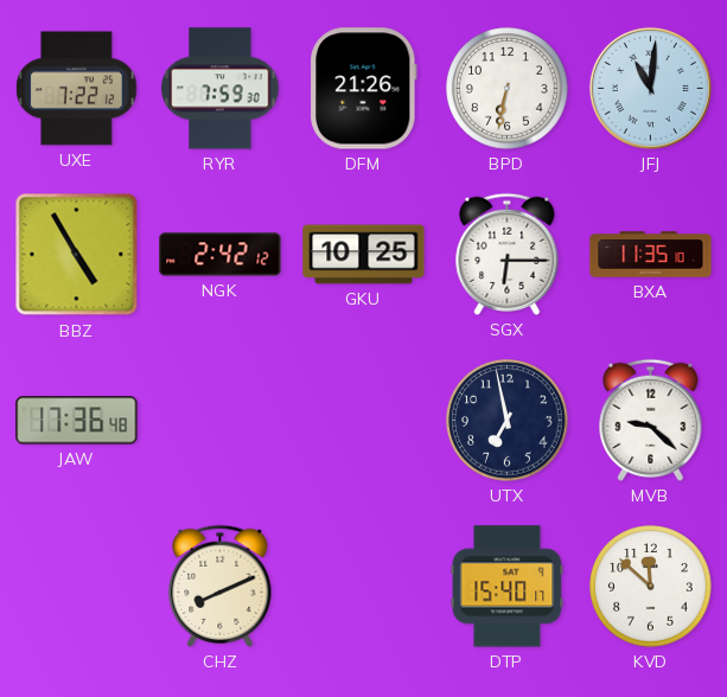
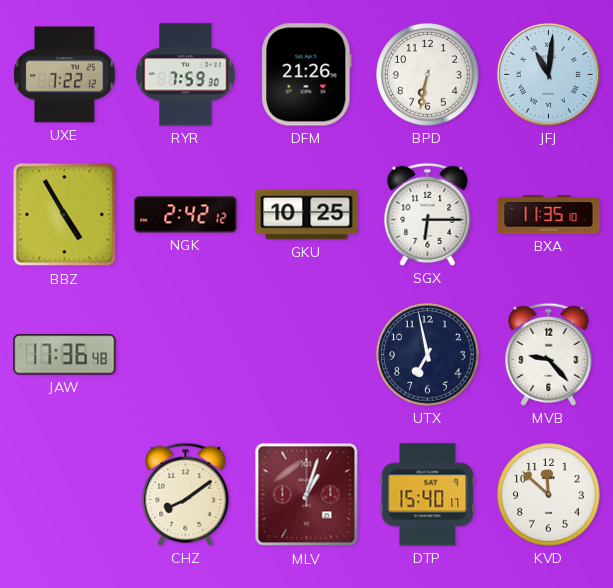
MVB: 9:22 -> 9:23
CHZ: 8:11 -> 8:09
MLV: none -> 1:03
